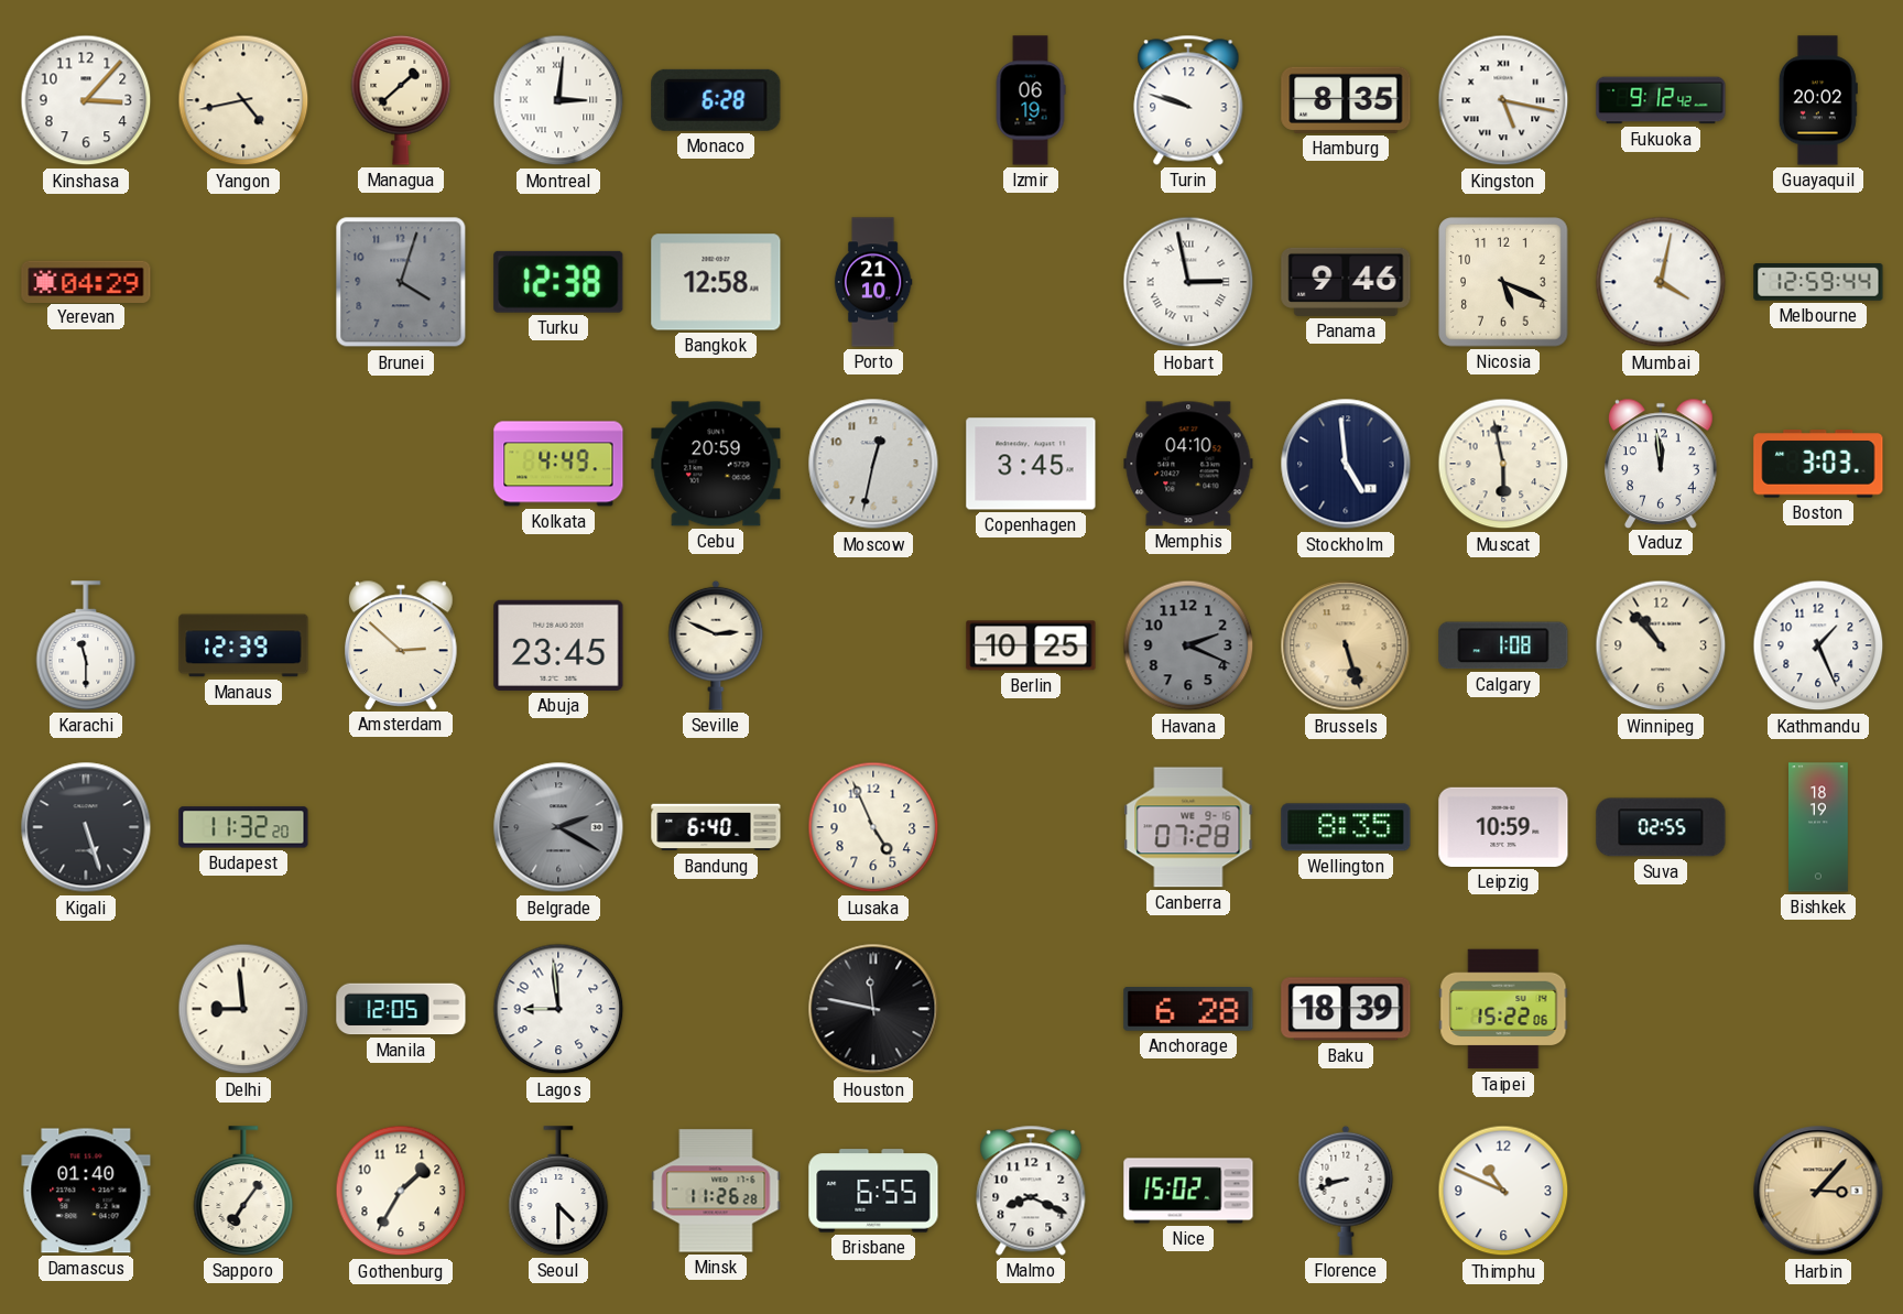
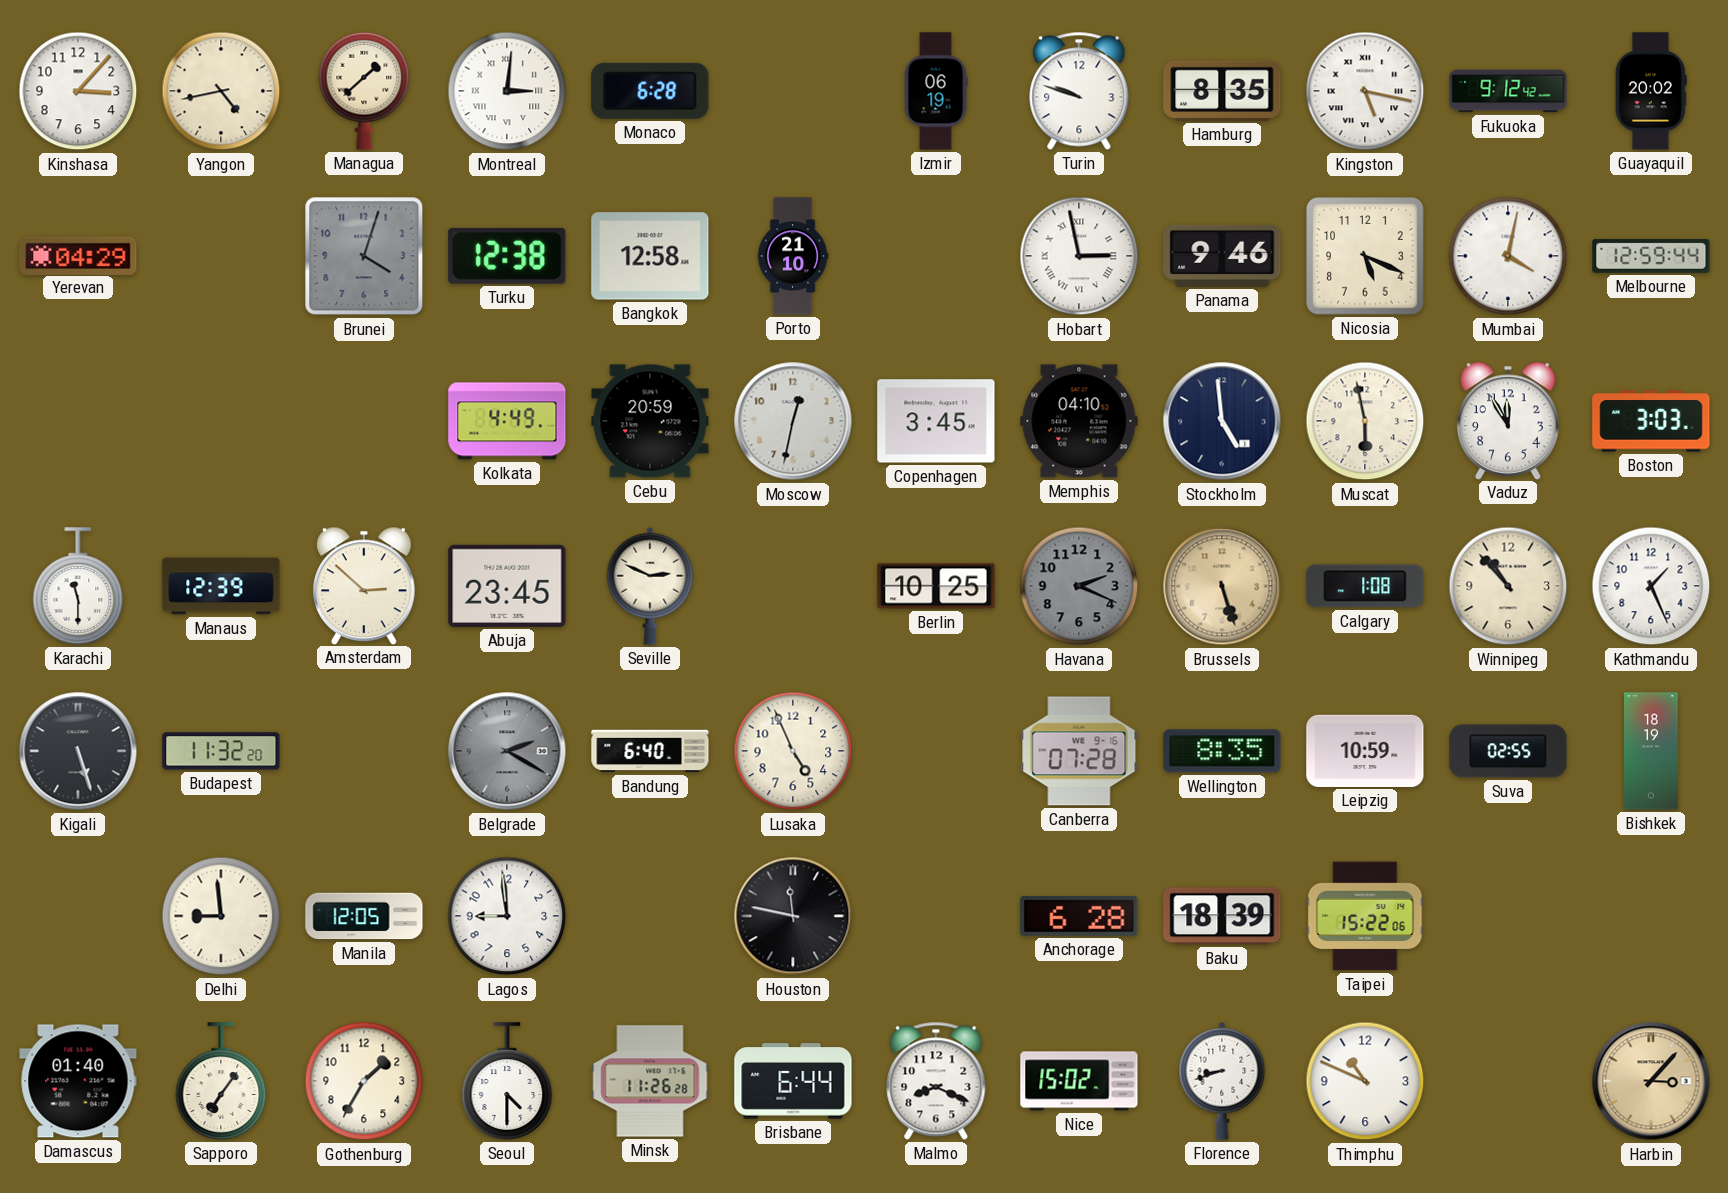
Vaduz: 11:59 -> 11:55
Brisbane: 6:55 -> 6:44
